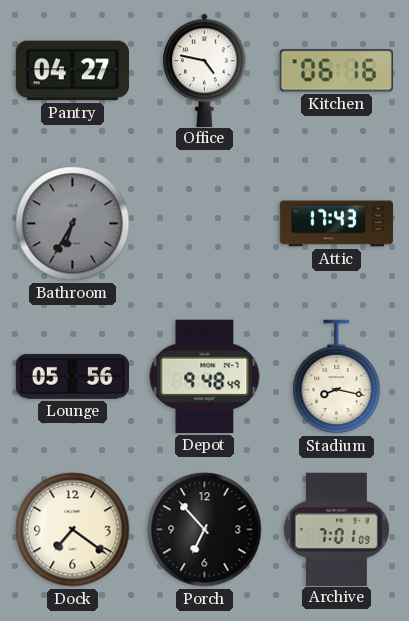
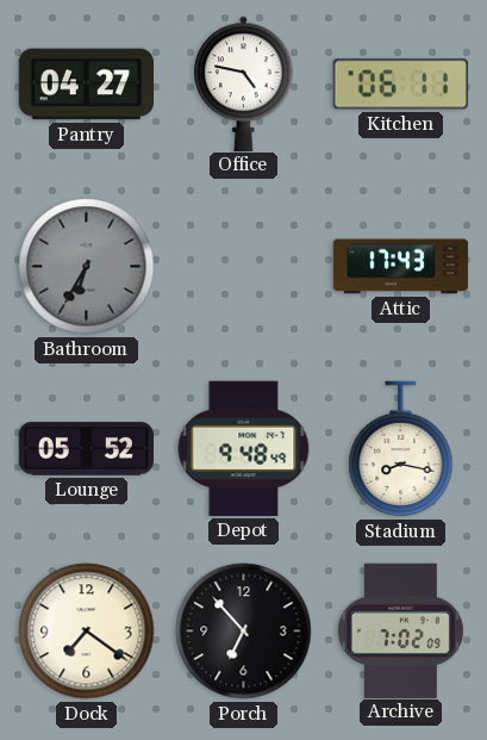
Kitchen: 06:16 -> 06:11
Lounge: 05:56 -> 05:52
Archive: 7:01 -> 7:02
